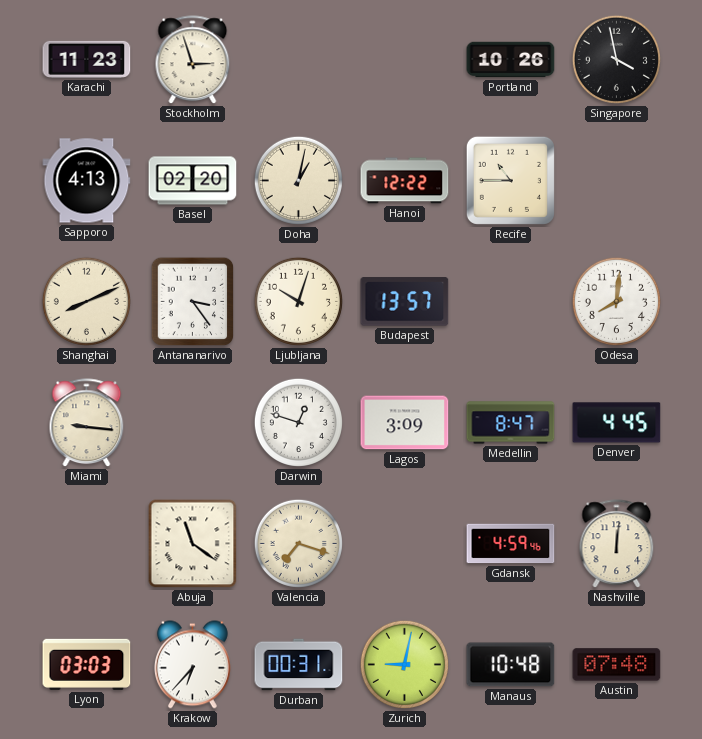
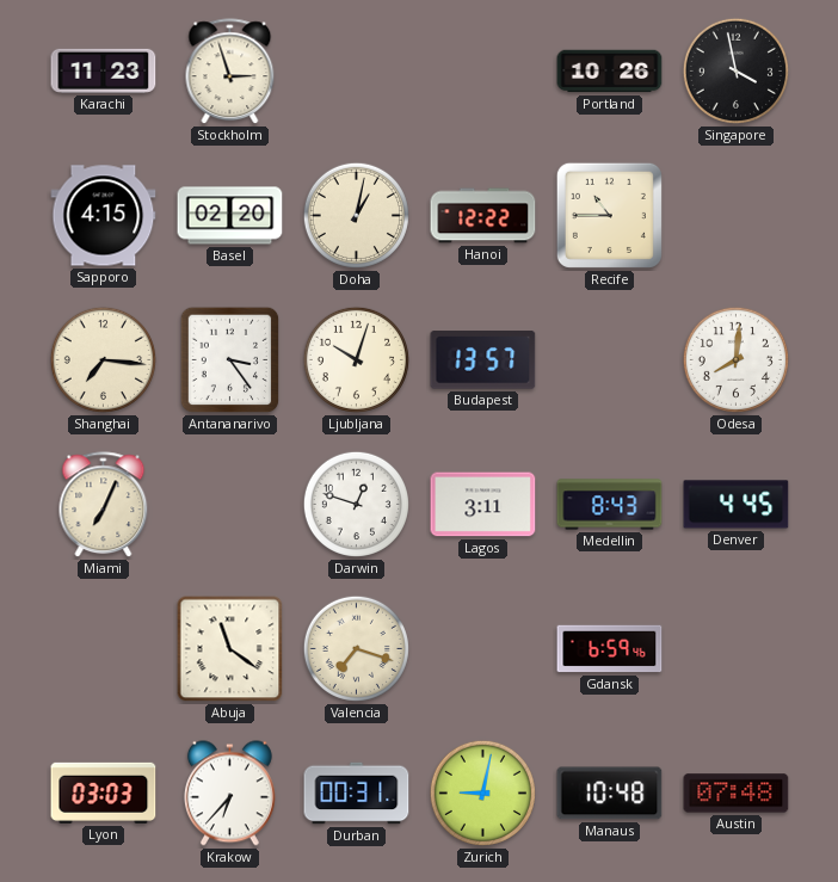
Sapporo: 4:13 -> 4:15
Shanghai: 8:11 -> 7:16
Miami: 9:16 -> 7:04
Lagos: 3:09 -> 3:11
Medellin: 8:47 -> 8:43
Gdansk: 4:59 -> 6:59
Nashville: 12:01 -> none
